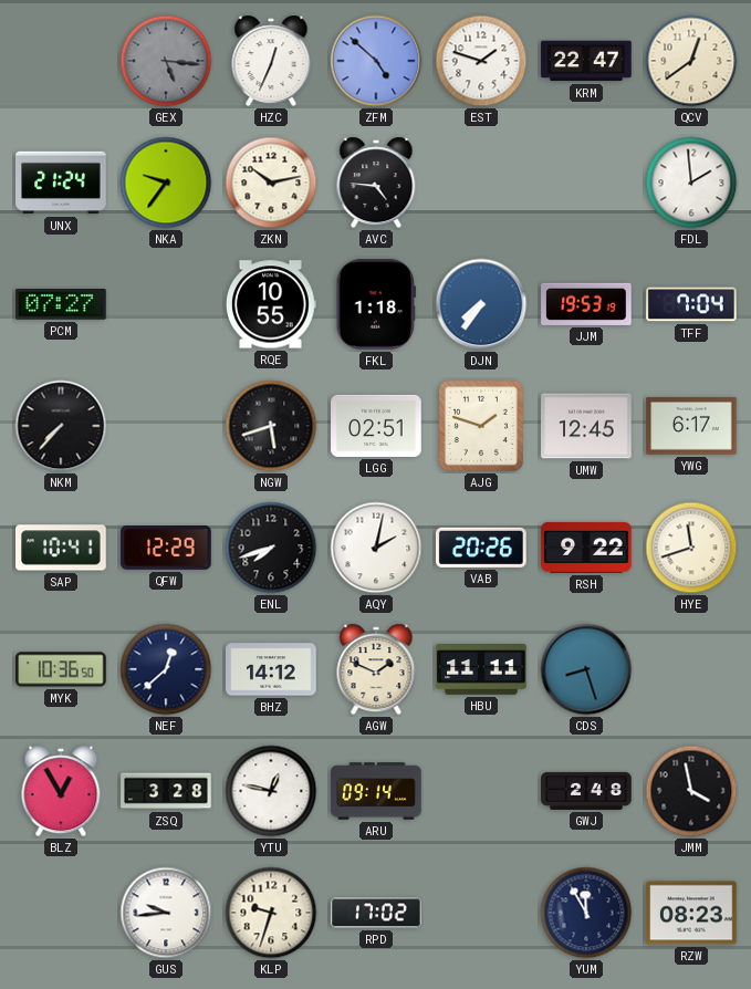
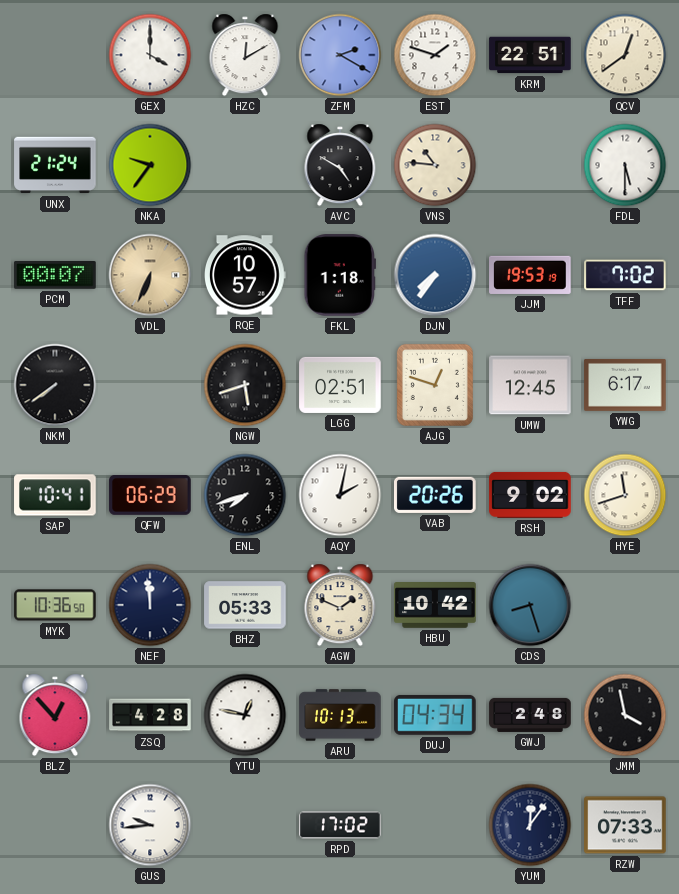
GEX: 5:16 -> 4:00
GEX dial: grey -> white
HZC: 12:34 -> 12:10
ZFM: 4:52 -> 2:20
KRM: 22:47 -> 22:51
ZKN: 10:13 -> none
AVC: 4:46 -> 4:50
VNS: none -> 10:46
FDL: 1:59 -> 5:30
PCM: 07:27 -> 00:07
VDL: none -> 6:34
RQE: 10:55 -> 10:57
TFF: 7:04 -> 7:02
NKM: 7:37 -> 7:39
AJG: 1:48 -> 12:48
QFW: 12:29 -> 06:29
RSH: 9:22 -> 9:02
NEF: 12:38 -> 11:59
BHZ: 14:12 -> 05:33
HBU: 11:11 -> 10:42
BLZ: 12:55 -> 12:53
ZSQ: 3:28 -> 4:28
ARU: 09:14 -> 10:13
DUJ: none -> 04:34
KLP: 9:33 -> none
YUM: 11:55 -> 12:06
RZW: 08:23 -> 07:33
